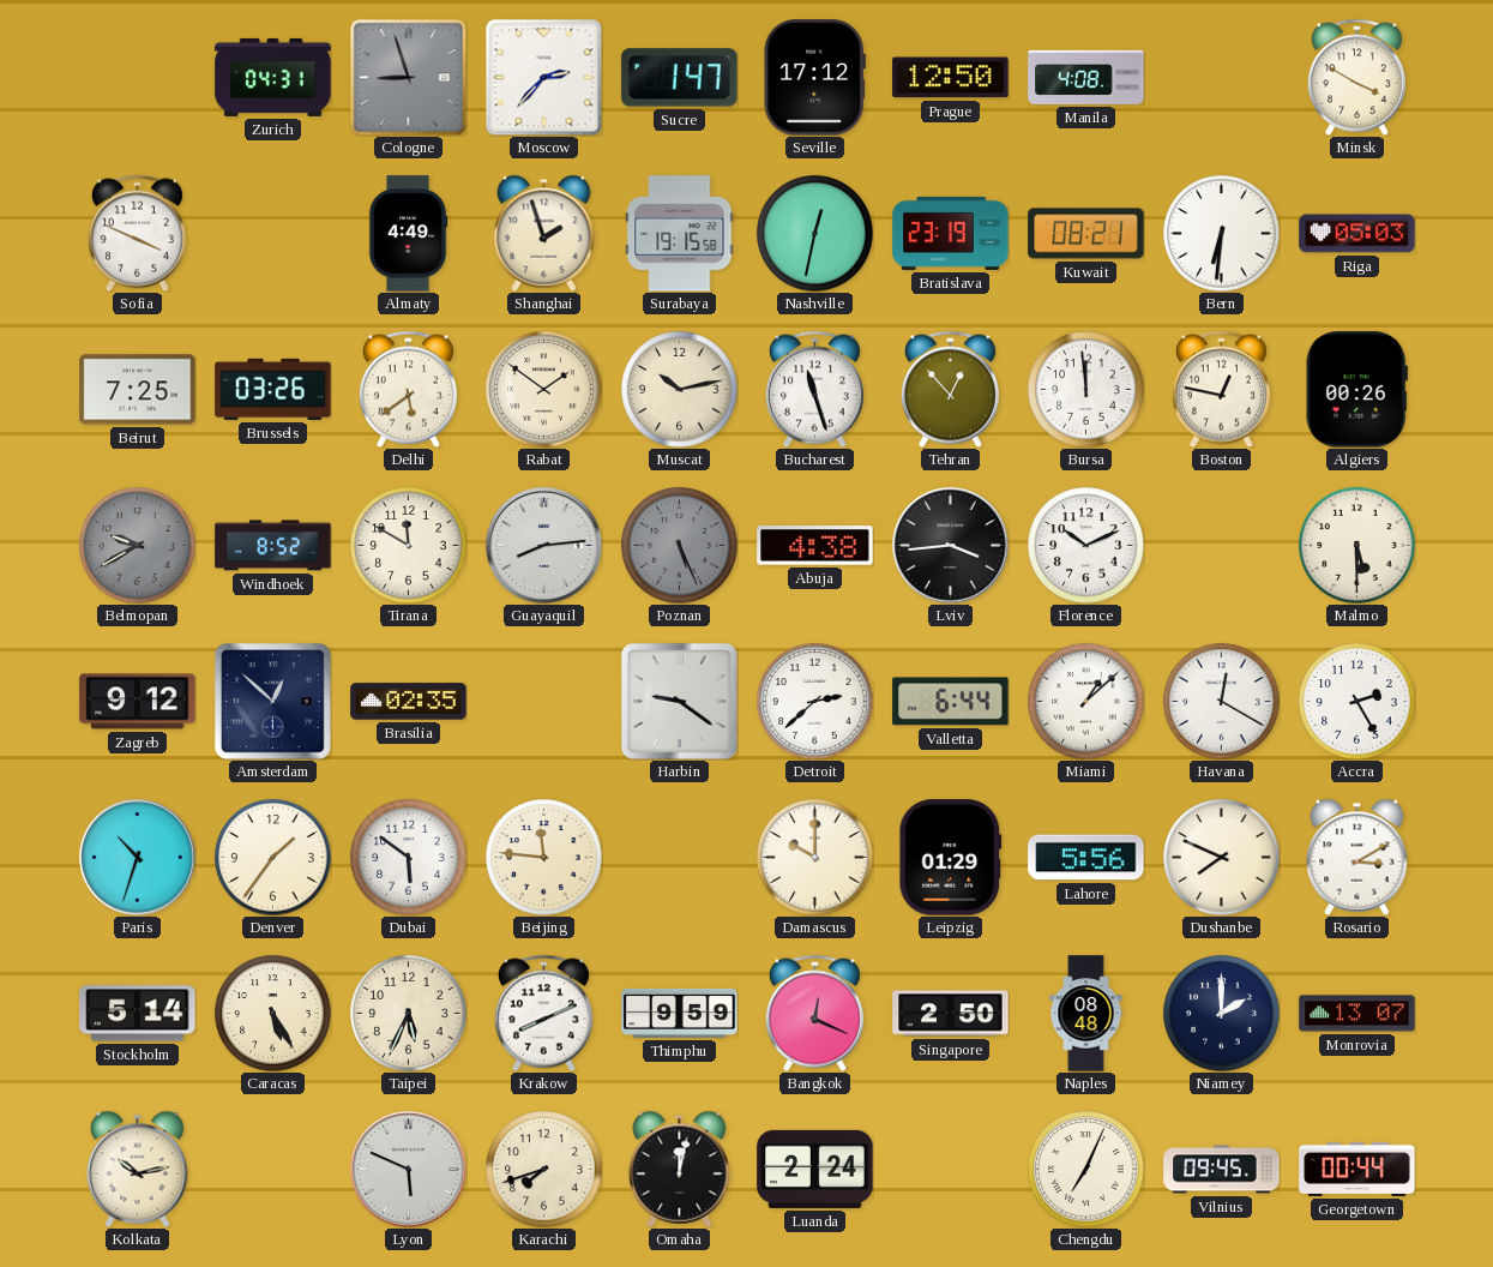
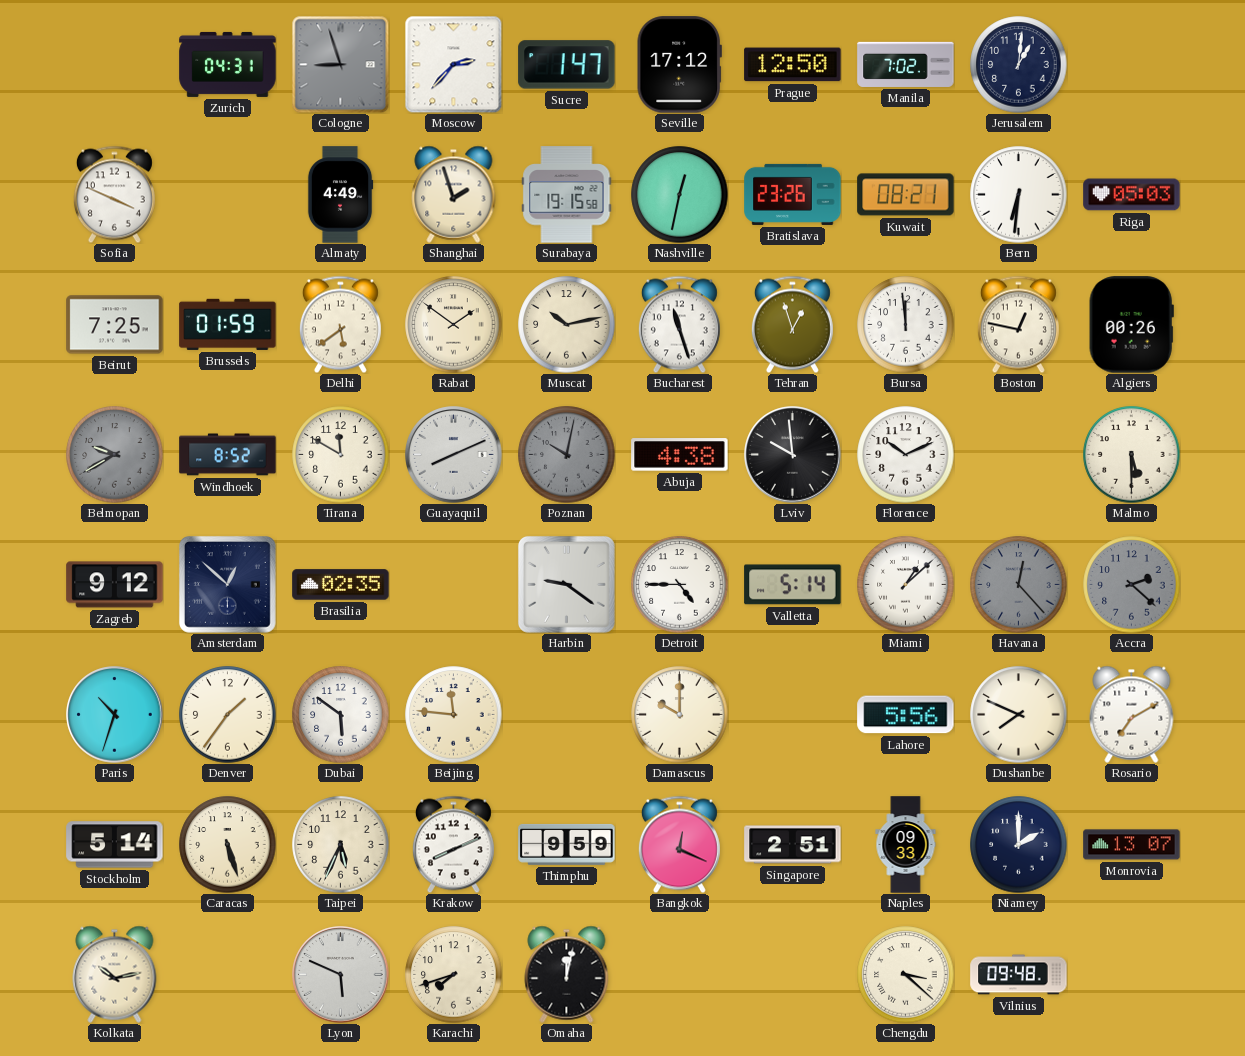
Manila: 4:08 -> 7:02
Jerusalem: none -> 1:01
Minsk: 3:50 -> none
Bratislava: 23:19 -> 23:26
Brussels: 03:26 -> 01:59
Tehran: 12:53 -> 12:57
Guayaquil: 8:14 -> 8:11
Poznan: 5:26 -> 10:02
Lviv: 3:44 -> 9:59
Detroit: 2:38 -> 4:45
Valletta: 6:44 -> 5:14
Havana: 12:20 -> 12:23
Havana dial: white -> grey
Accra: 2:25 -> 2:22
Accra dial: white -> grey
Leipzig: 01:29 -> none
Rosario: 3:10 -> 7:10
Caracas: 5:25 -> 5:27
Singapore: 2:50 -> 2:51
Naples: 08:48 -> 09:33
Luanda: 2:24 -> none
Chengdu: 7:04 -> 3:22
Vilnius: 09:45 -> 09:48
Georgetown: 00:44 -> none
